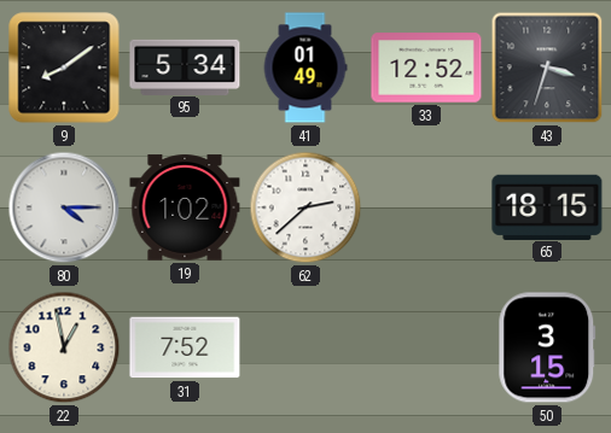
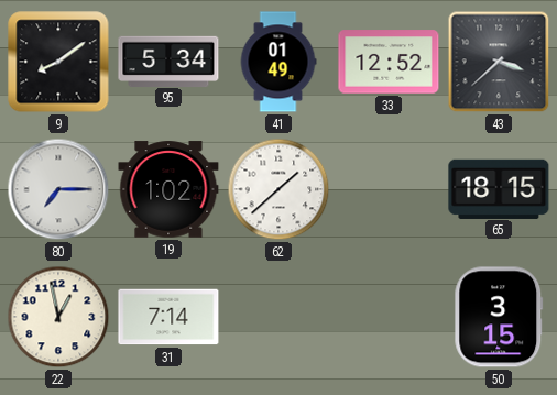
43: 3:33 -> 3:38
80: 4:15 -> 7:15
62: 2:38 -> 1:38
31: 7:52 -> 7:14
